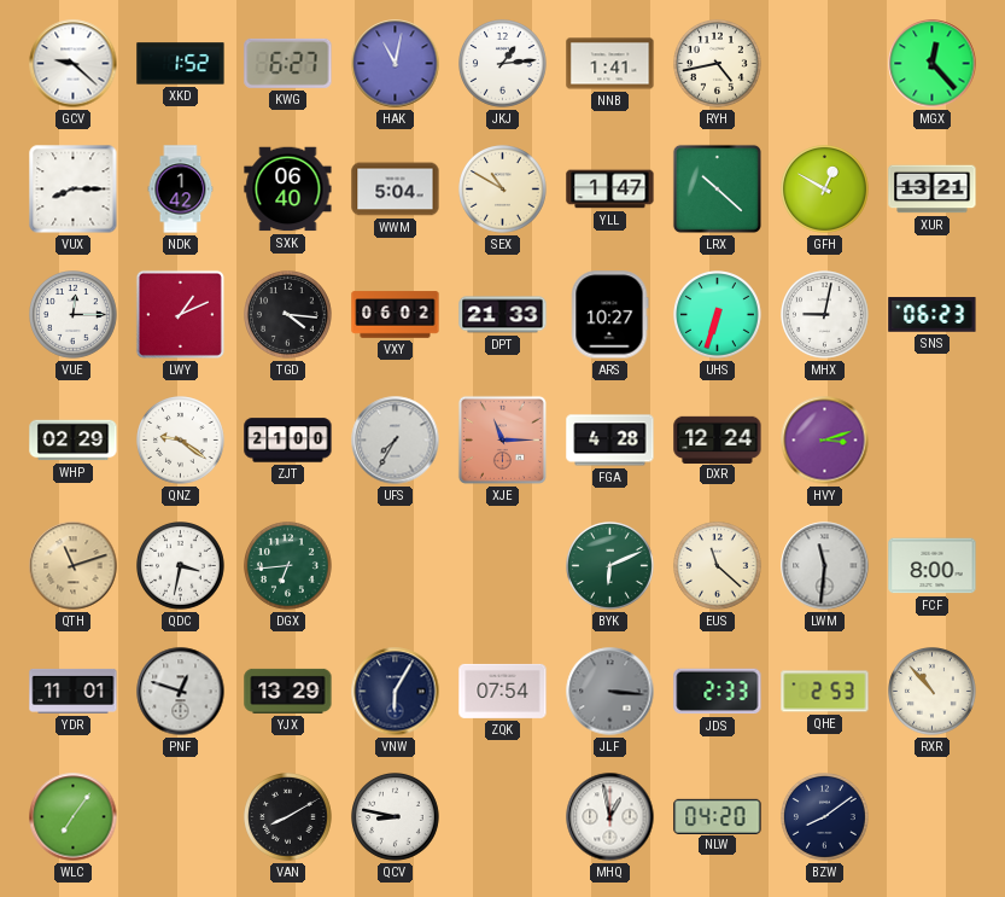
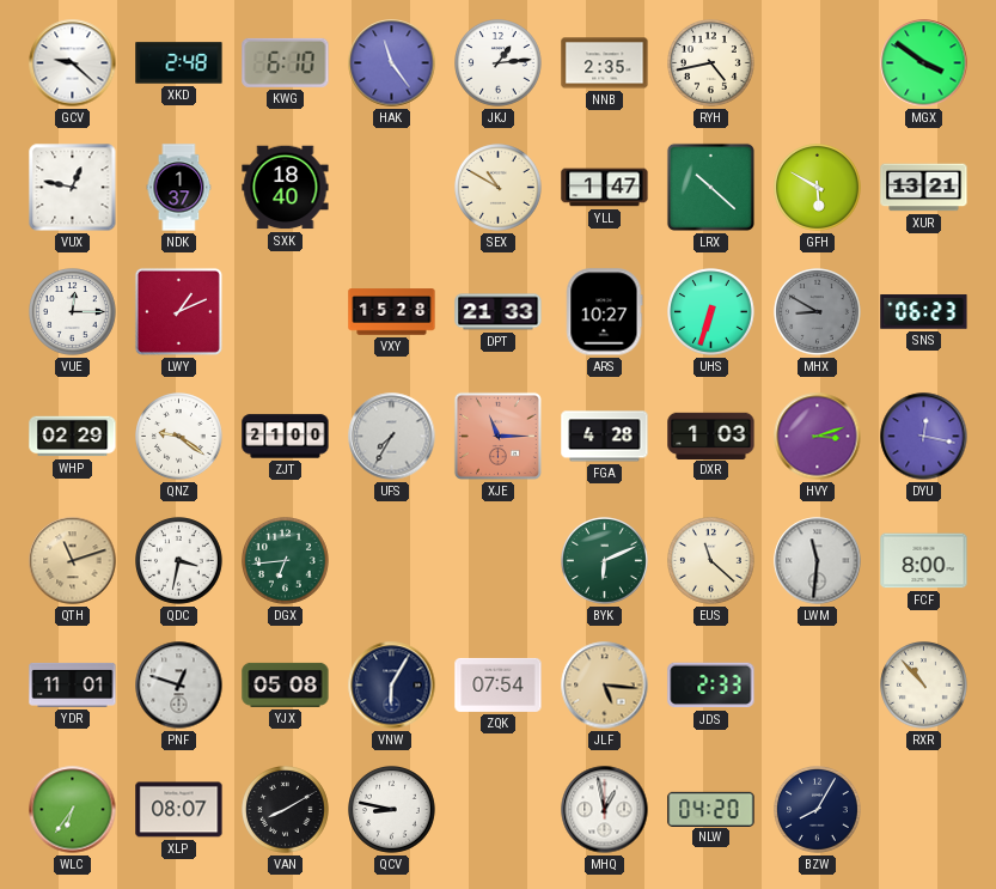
XKD: 1:52 -> 2:48
KWG: 6:27 -> 6:10
HAK: 11:02 -> 11:24
NNB: 1:41 -> 2:35
MGX: 12:23 -> 3:51
VUX: 8:15 -> 12:47
NDK: 1:42 -> 1:37
SXK: 06:40 -> 18:40
WWM: 5:04 -> none
GFH: 12:50 -> 5:50
TGD: 4:16 -> none
VXY: 06:02 -> 15:28
MHX: 9:02 -> 8:50
MHX dial: white -> grey
DXR: 12:24 -> 1:03
DYU: none -> 12:17
YJX: 13:29 -> 05:08
JLF: 3:16 -> 5:16
JLF dial: grey -> champagne
QHE: 2:53 -> none
WLC: 7:06 -> 6:36
XLP: none -> 08:07
BZW: 8:09 -> 8:05
